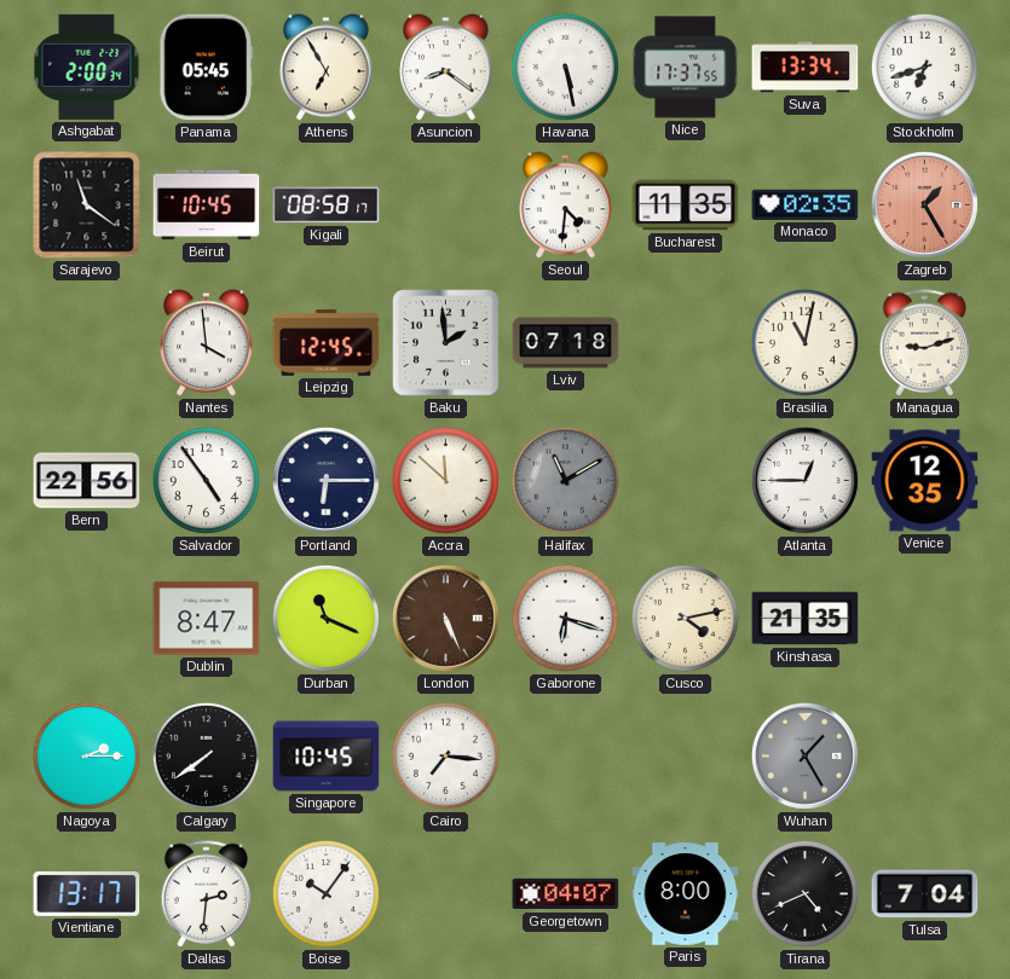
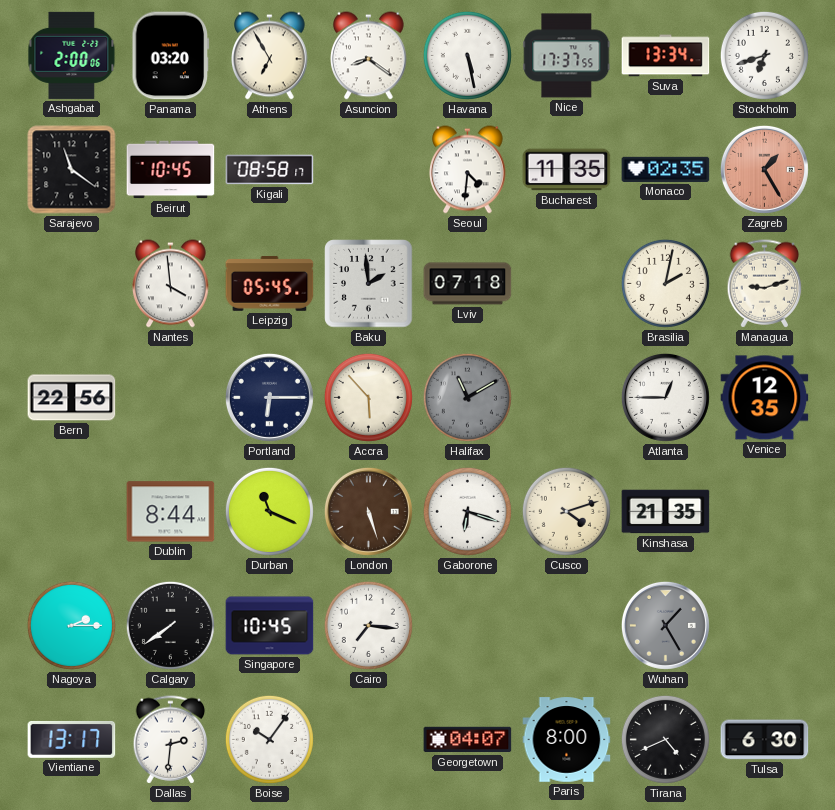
Ashgabat: 2:00:34 -> 2:00:06
Panama: 05:45 -> 03:20
Leipzig: 12:45 -> 05:45
Brasilia: 11:02 -> 2:02
Salvador: 4:54 -> none
Accra: 11:52 -> 5:53
Dublin: 8:47 -> 8:44
London: 5:26 -> 5:27
Cusco: 4:13 -> 4:12
Tulsa: 7:04 -> 6:30
